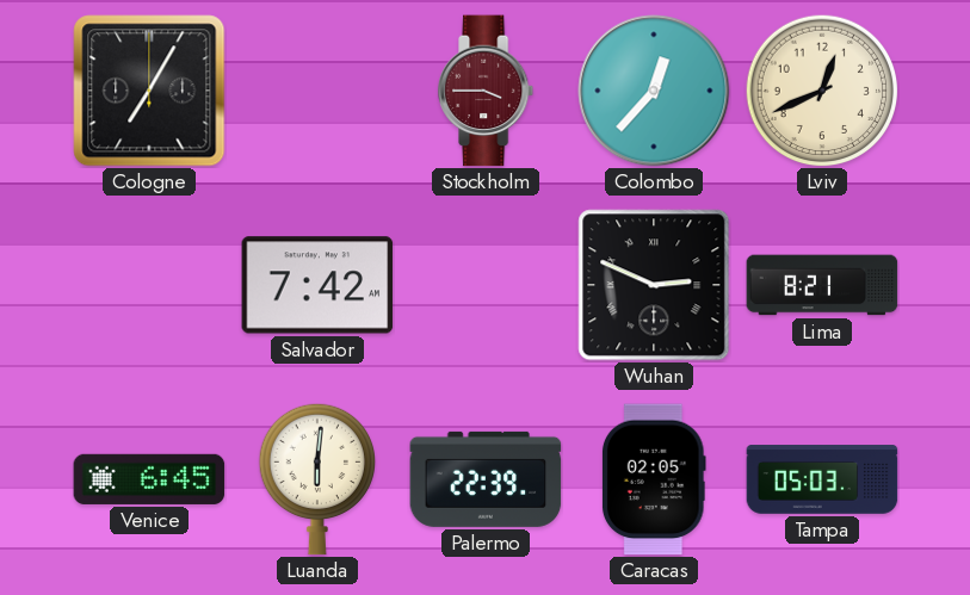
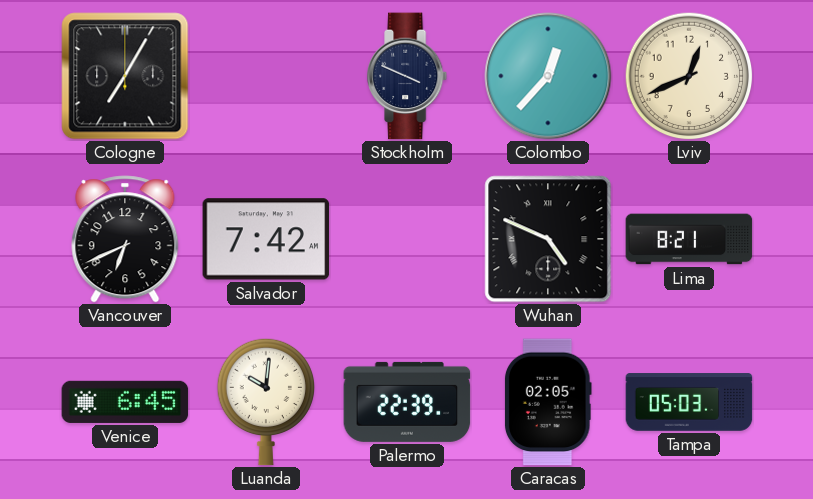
Stockholm: 3:45 -> 3:49
Stockholm dial: burgundy -> navy
Vancouver: none -> 6:41
Wuhan: 2:49 -> 4:49
Luanda: 6:01 -> 10:01
